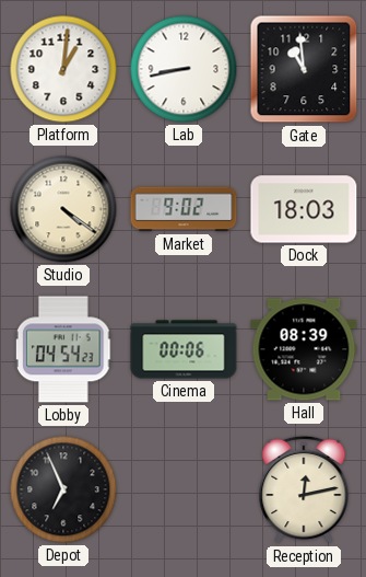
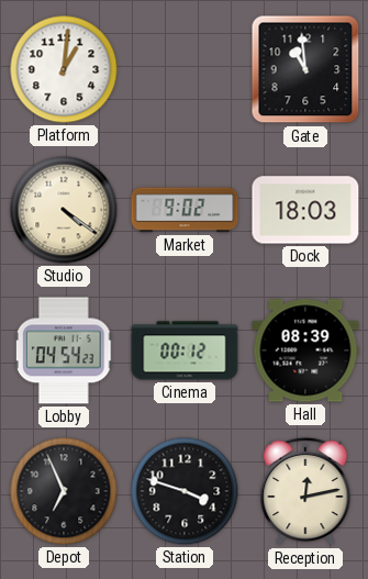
Lab: 8:43 -> none
Cinema: 00:06 -> 00:12
Station: none -> 3:48
